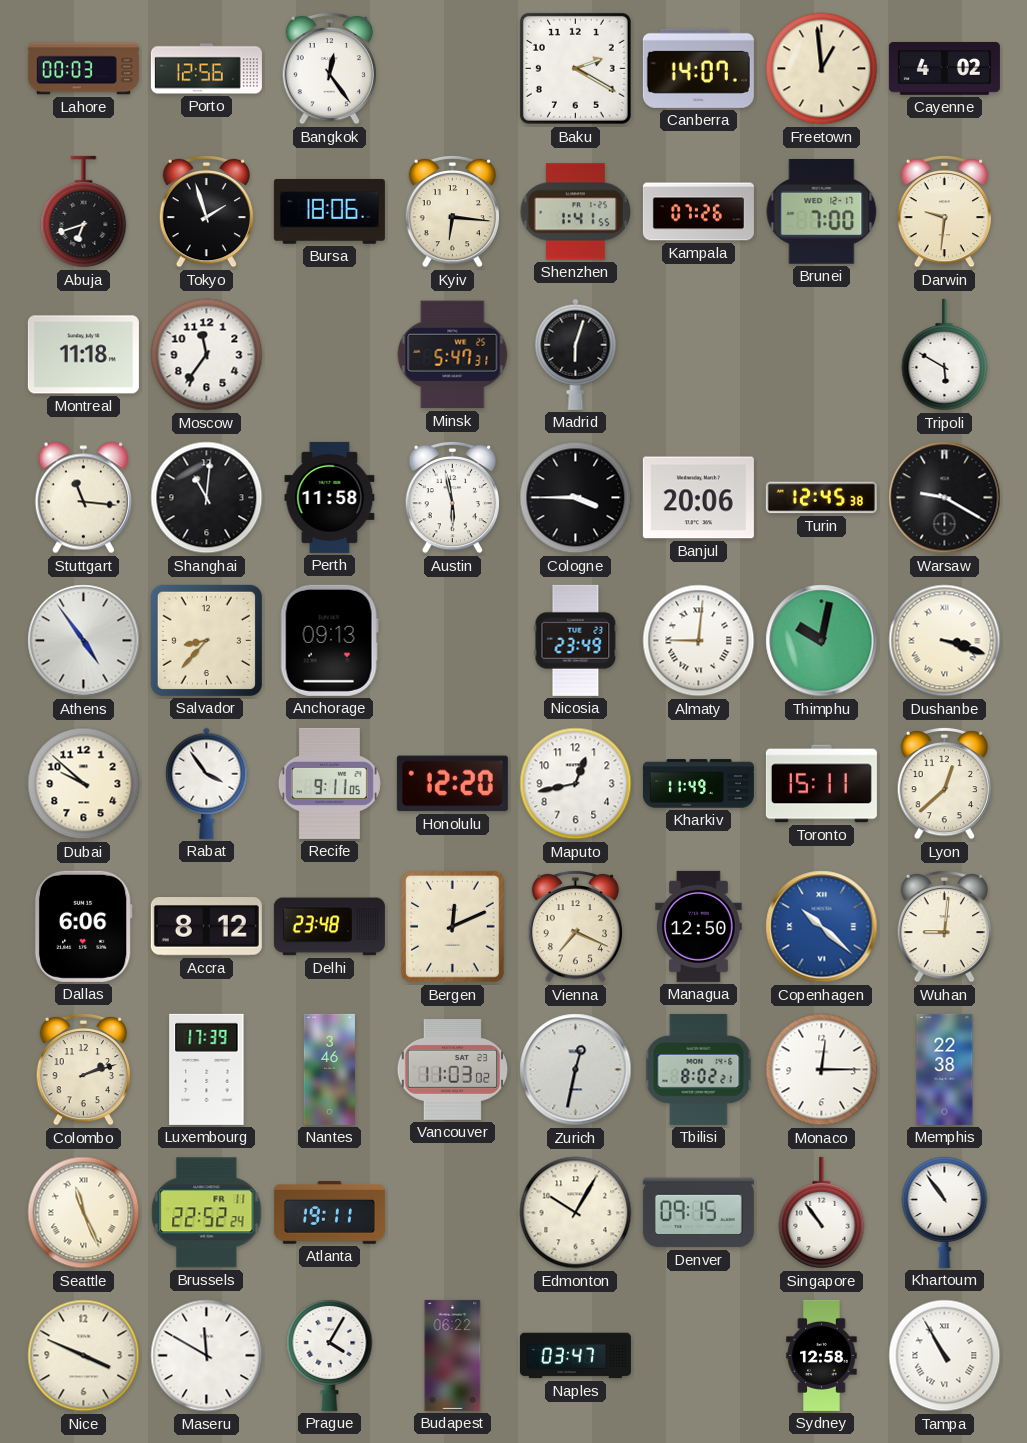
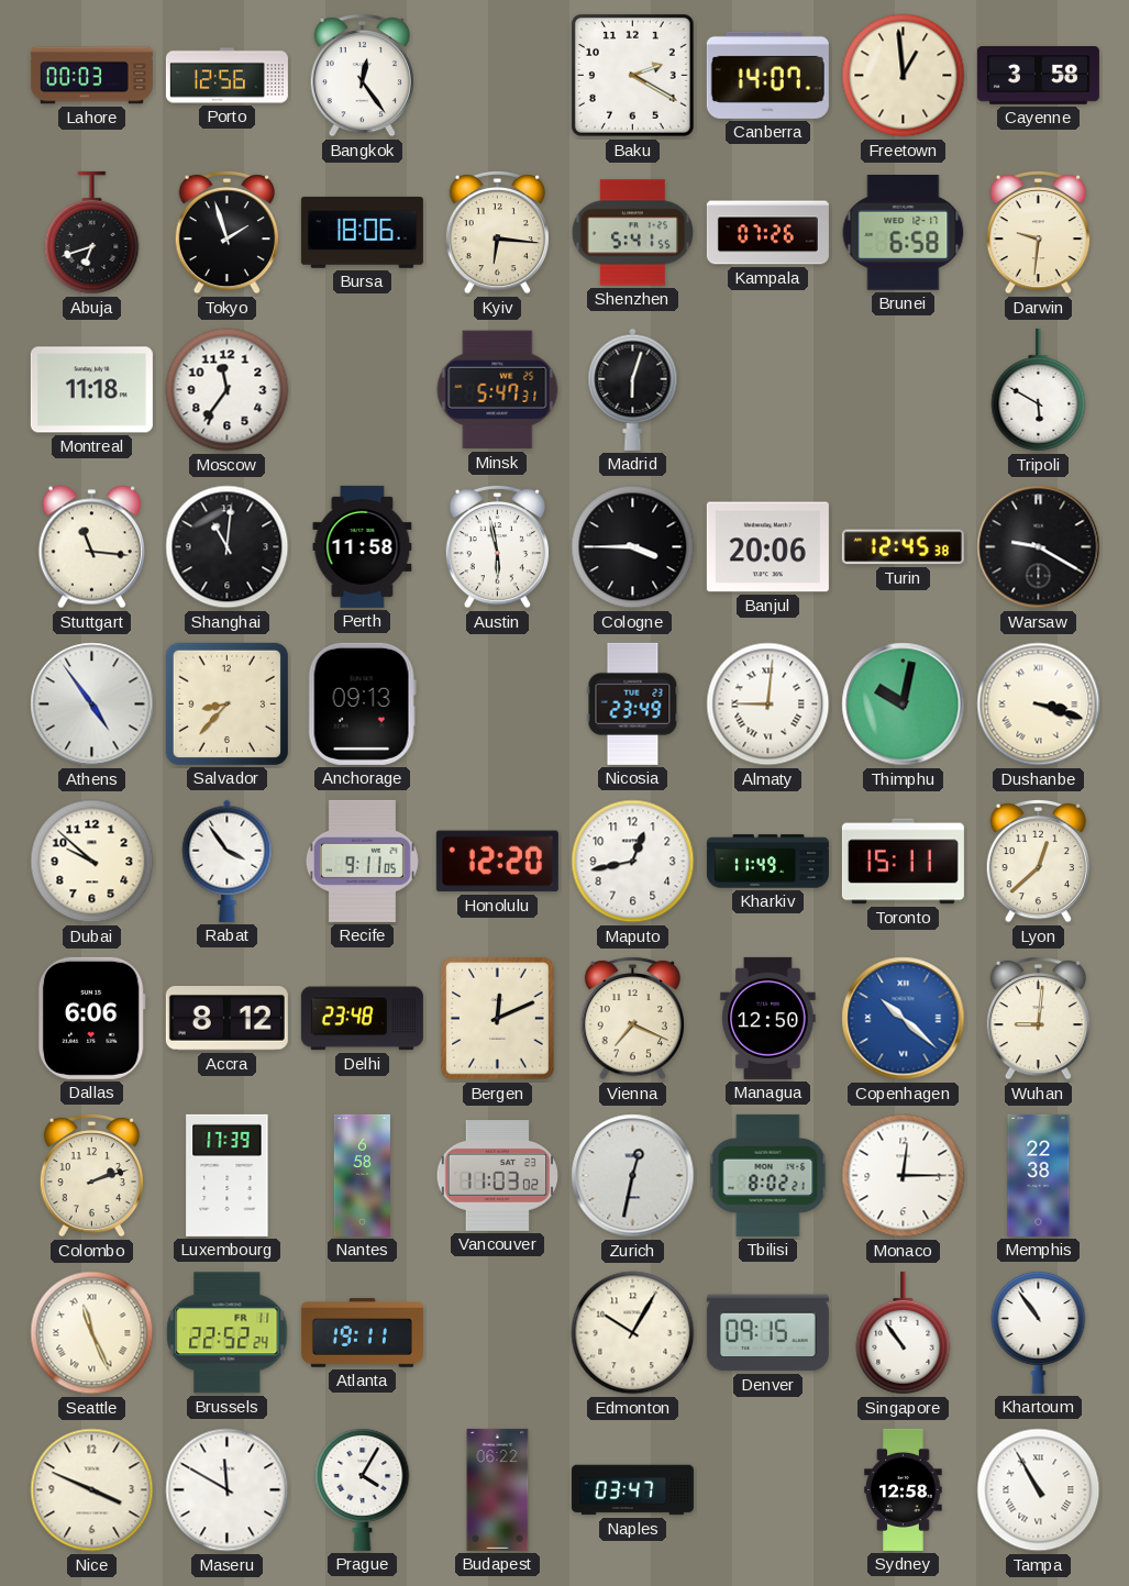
Cayenne: 4:02 -> 3:58
Shenzhen: 1:41 -> 5:41
Brunei: 7:00 -> 6:58
Nantes: 3:46 -> 6:58
